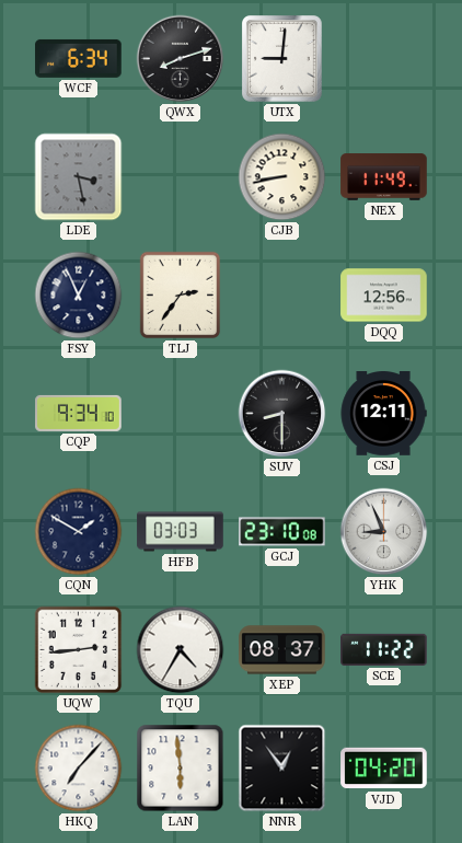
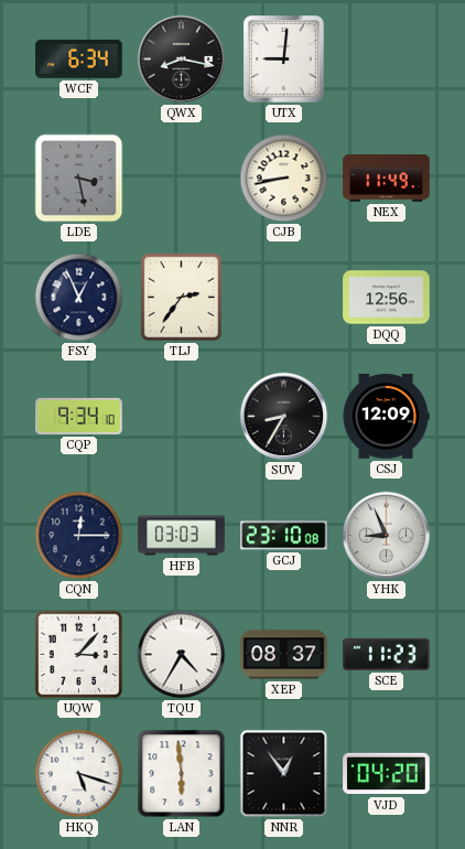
QWX: 8:12 -> 8:17
SUV: 8:30 -> 8:35
CSJ: 12:11 -> 12:09
CQN: 1:50 -> 12:15
UQW: 2:44 -> 3:07
SCE: 11:22 -> 11:23
HKQ: 7:07 -> 5:18
